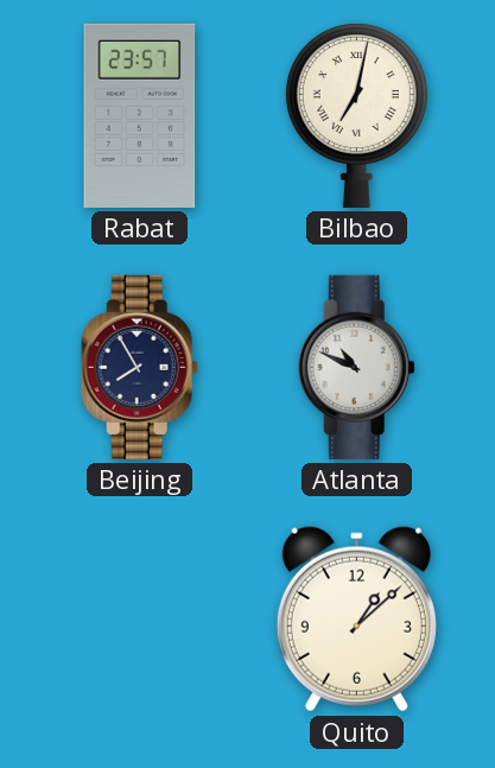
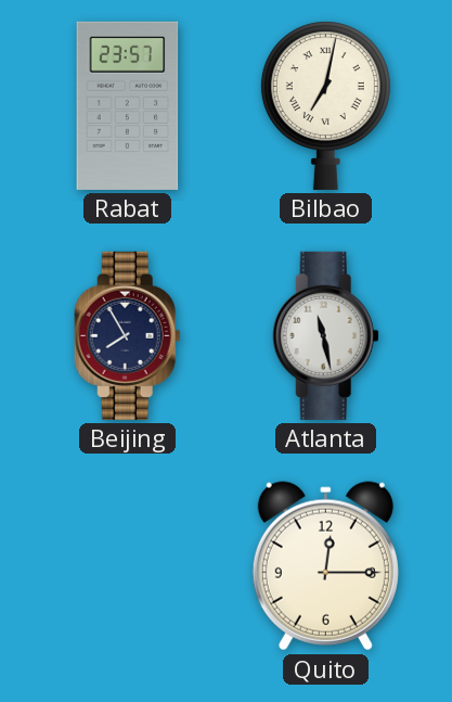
Atlanta: 10:49 -> 11:28
Quito: 1:08 -> 12:15
